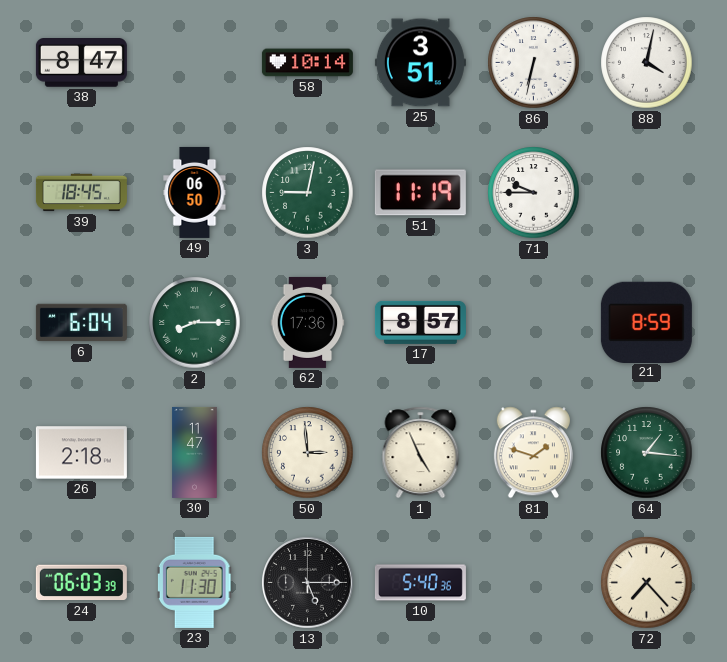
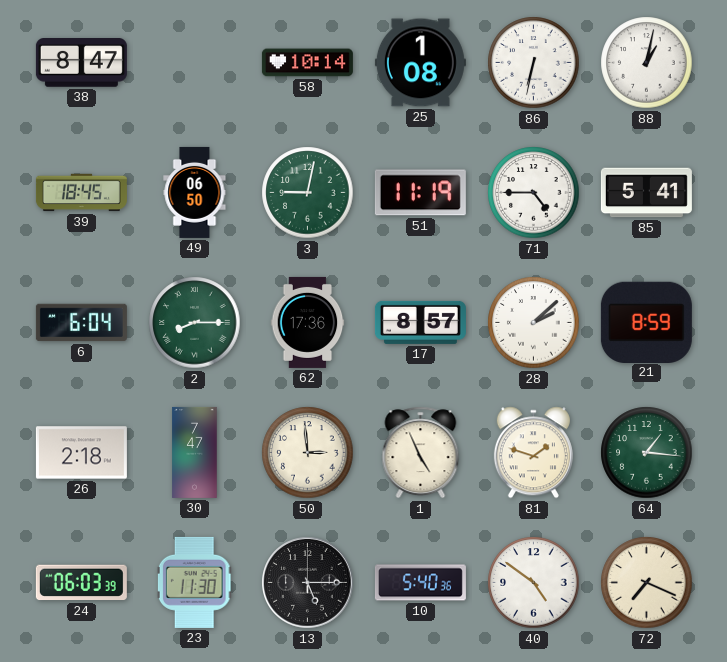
25: 3:51 -> 1:08
88: 4:02 -> 1:02
71: 9:45 -> 4:45
85: none -> 5:41
28: none -> 2:08
30: 11:47 -> 7:47
40: none -> 4:51
72: 7:23 -> 7:19
